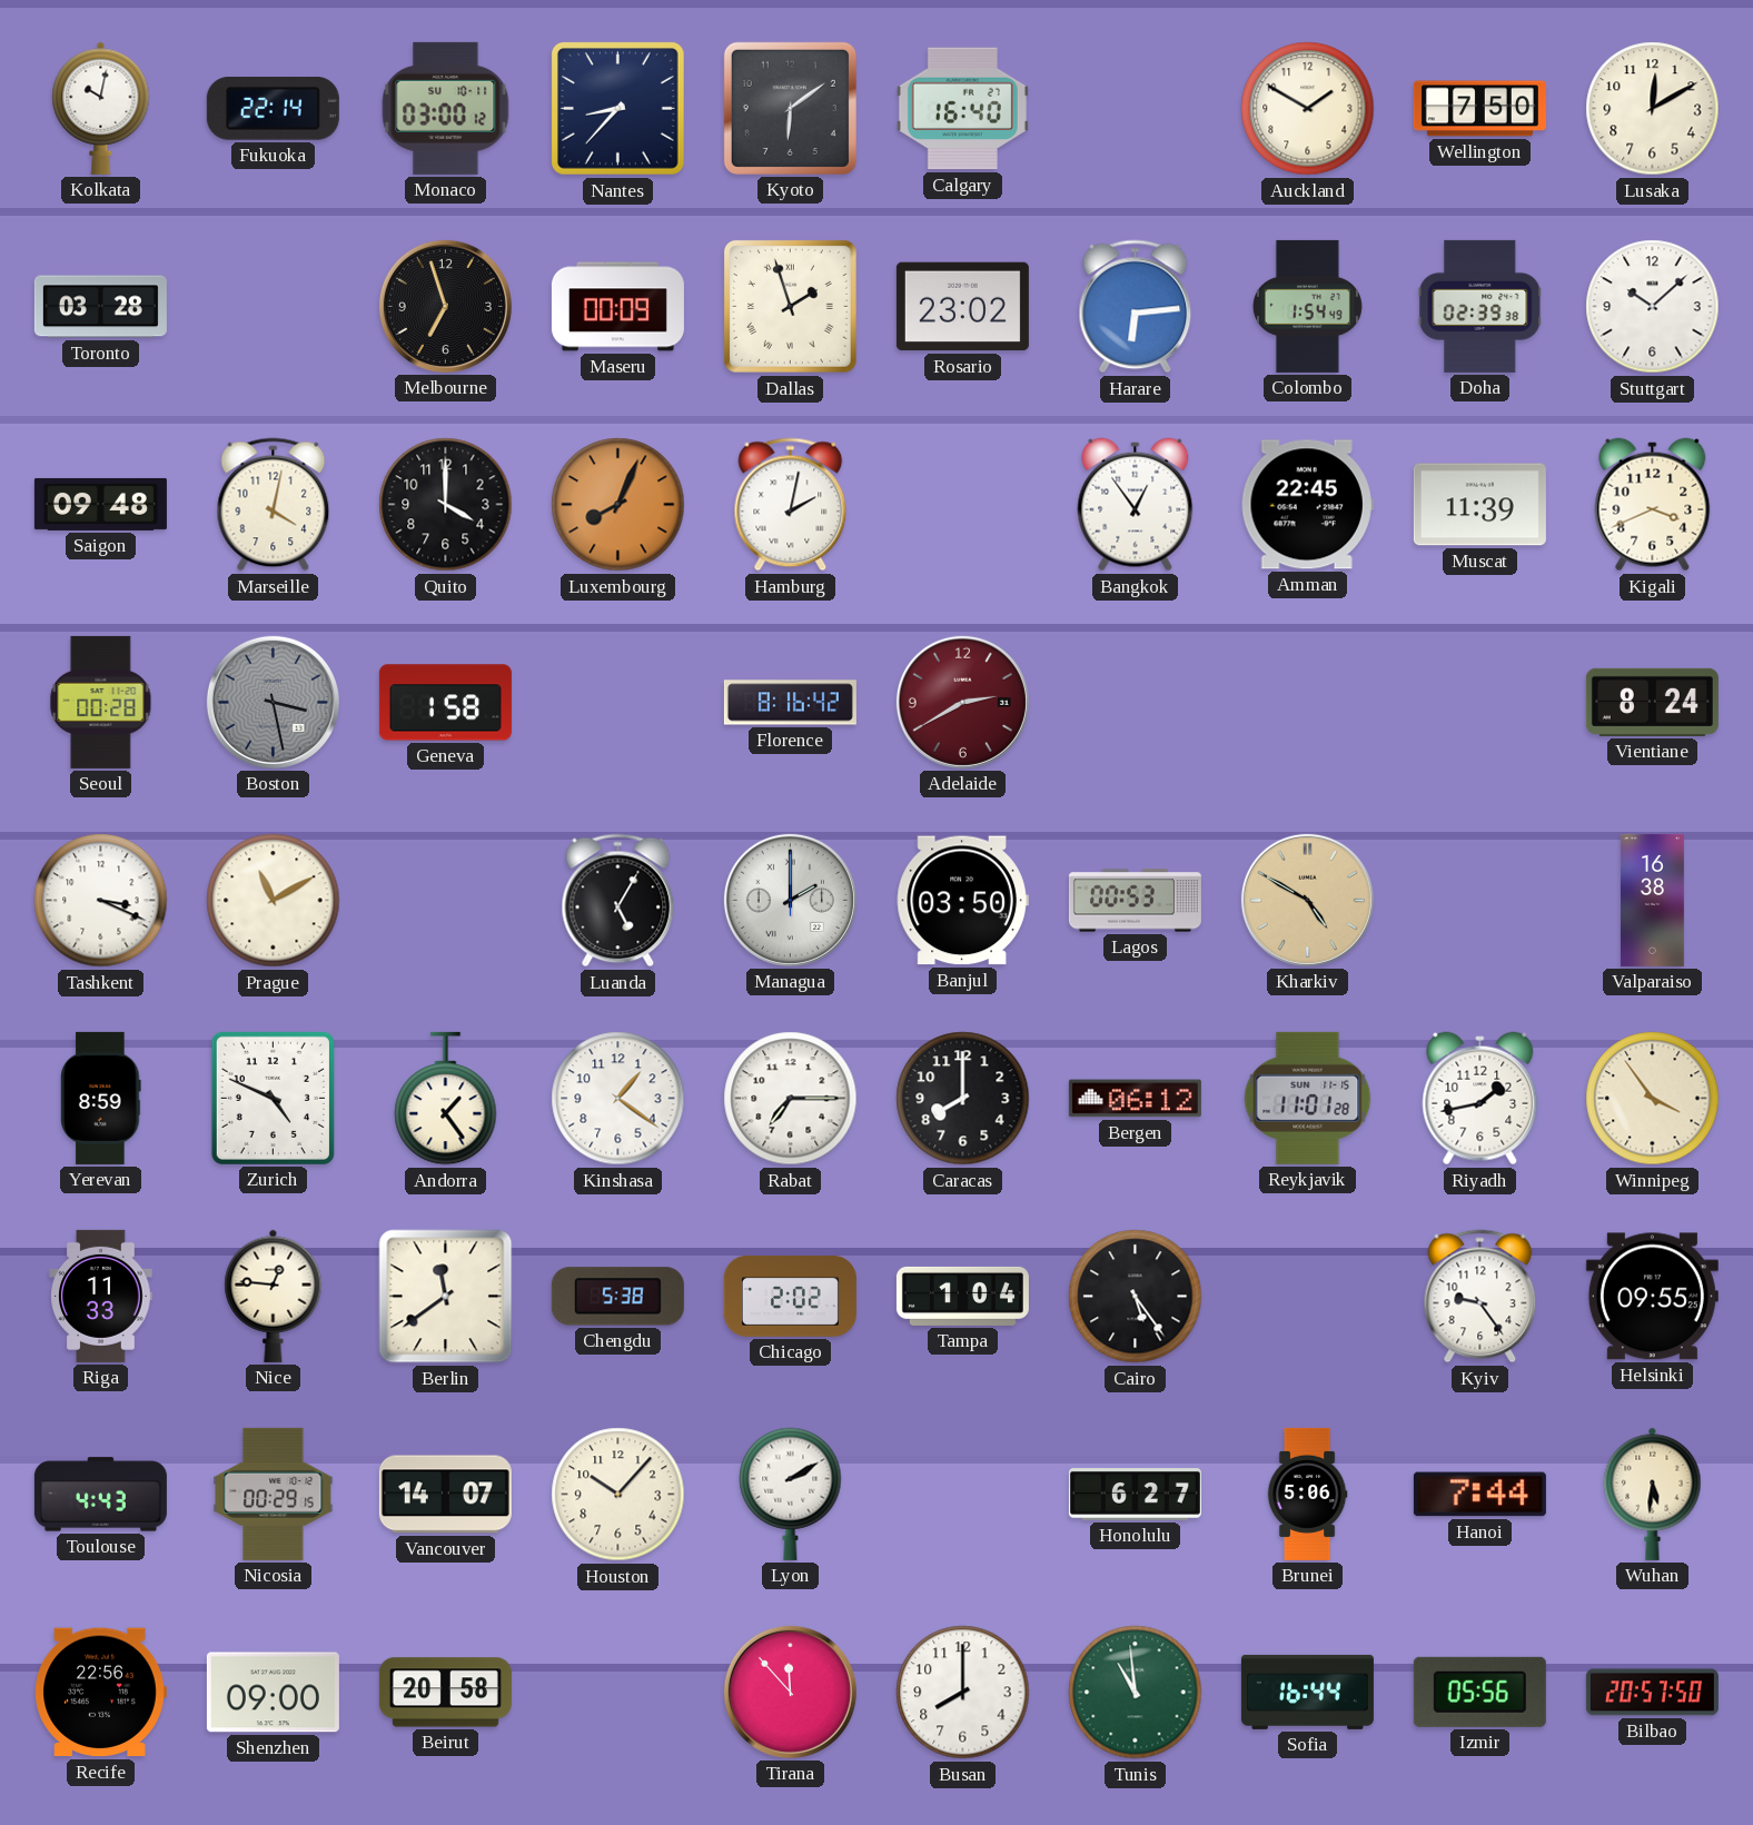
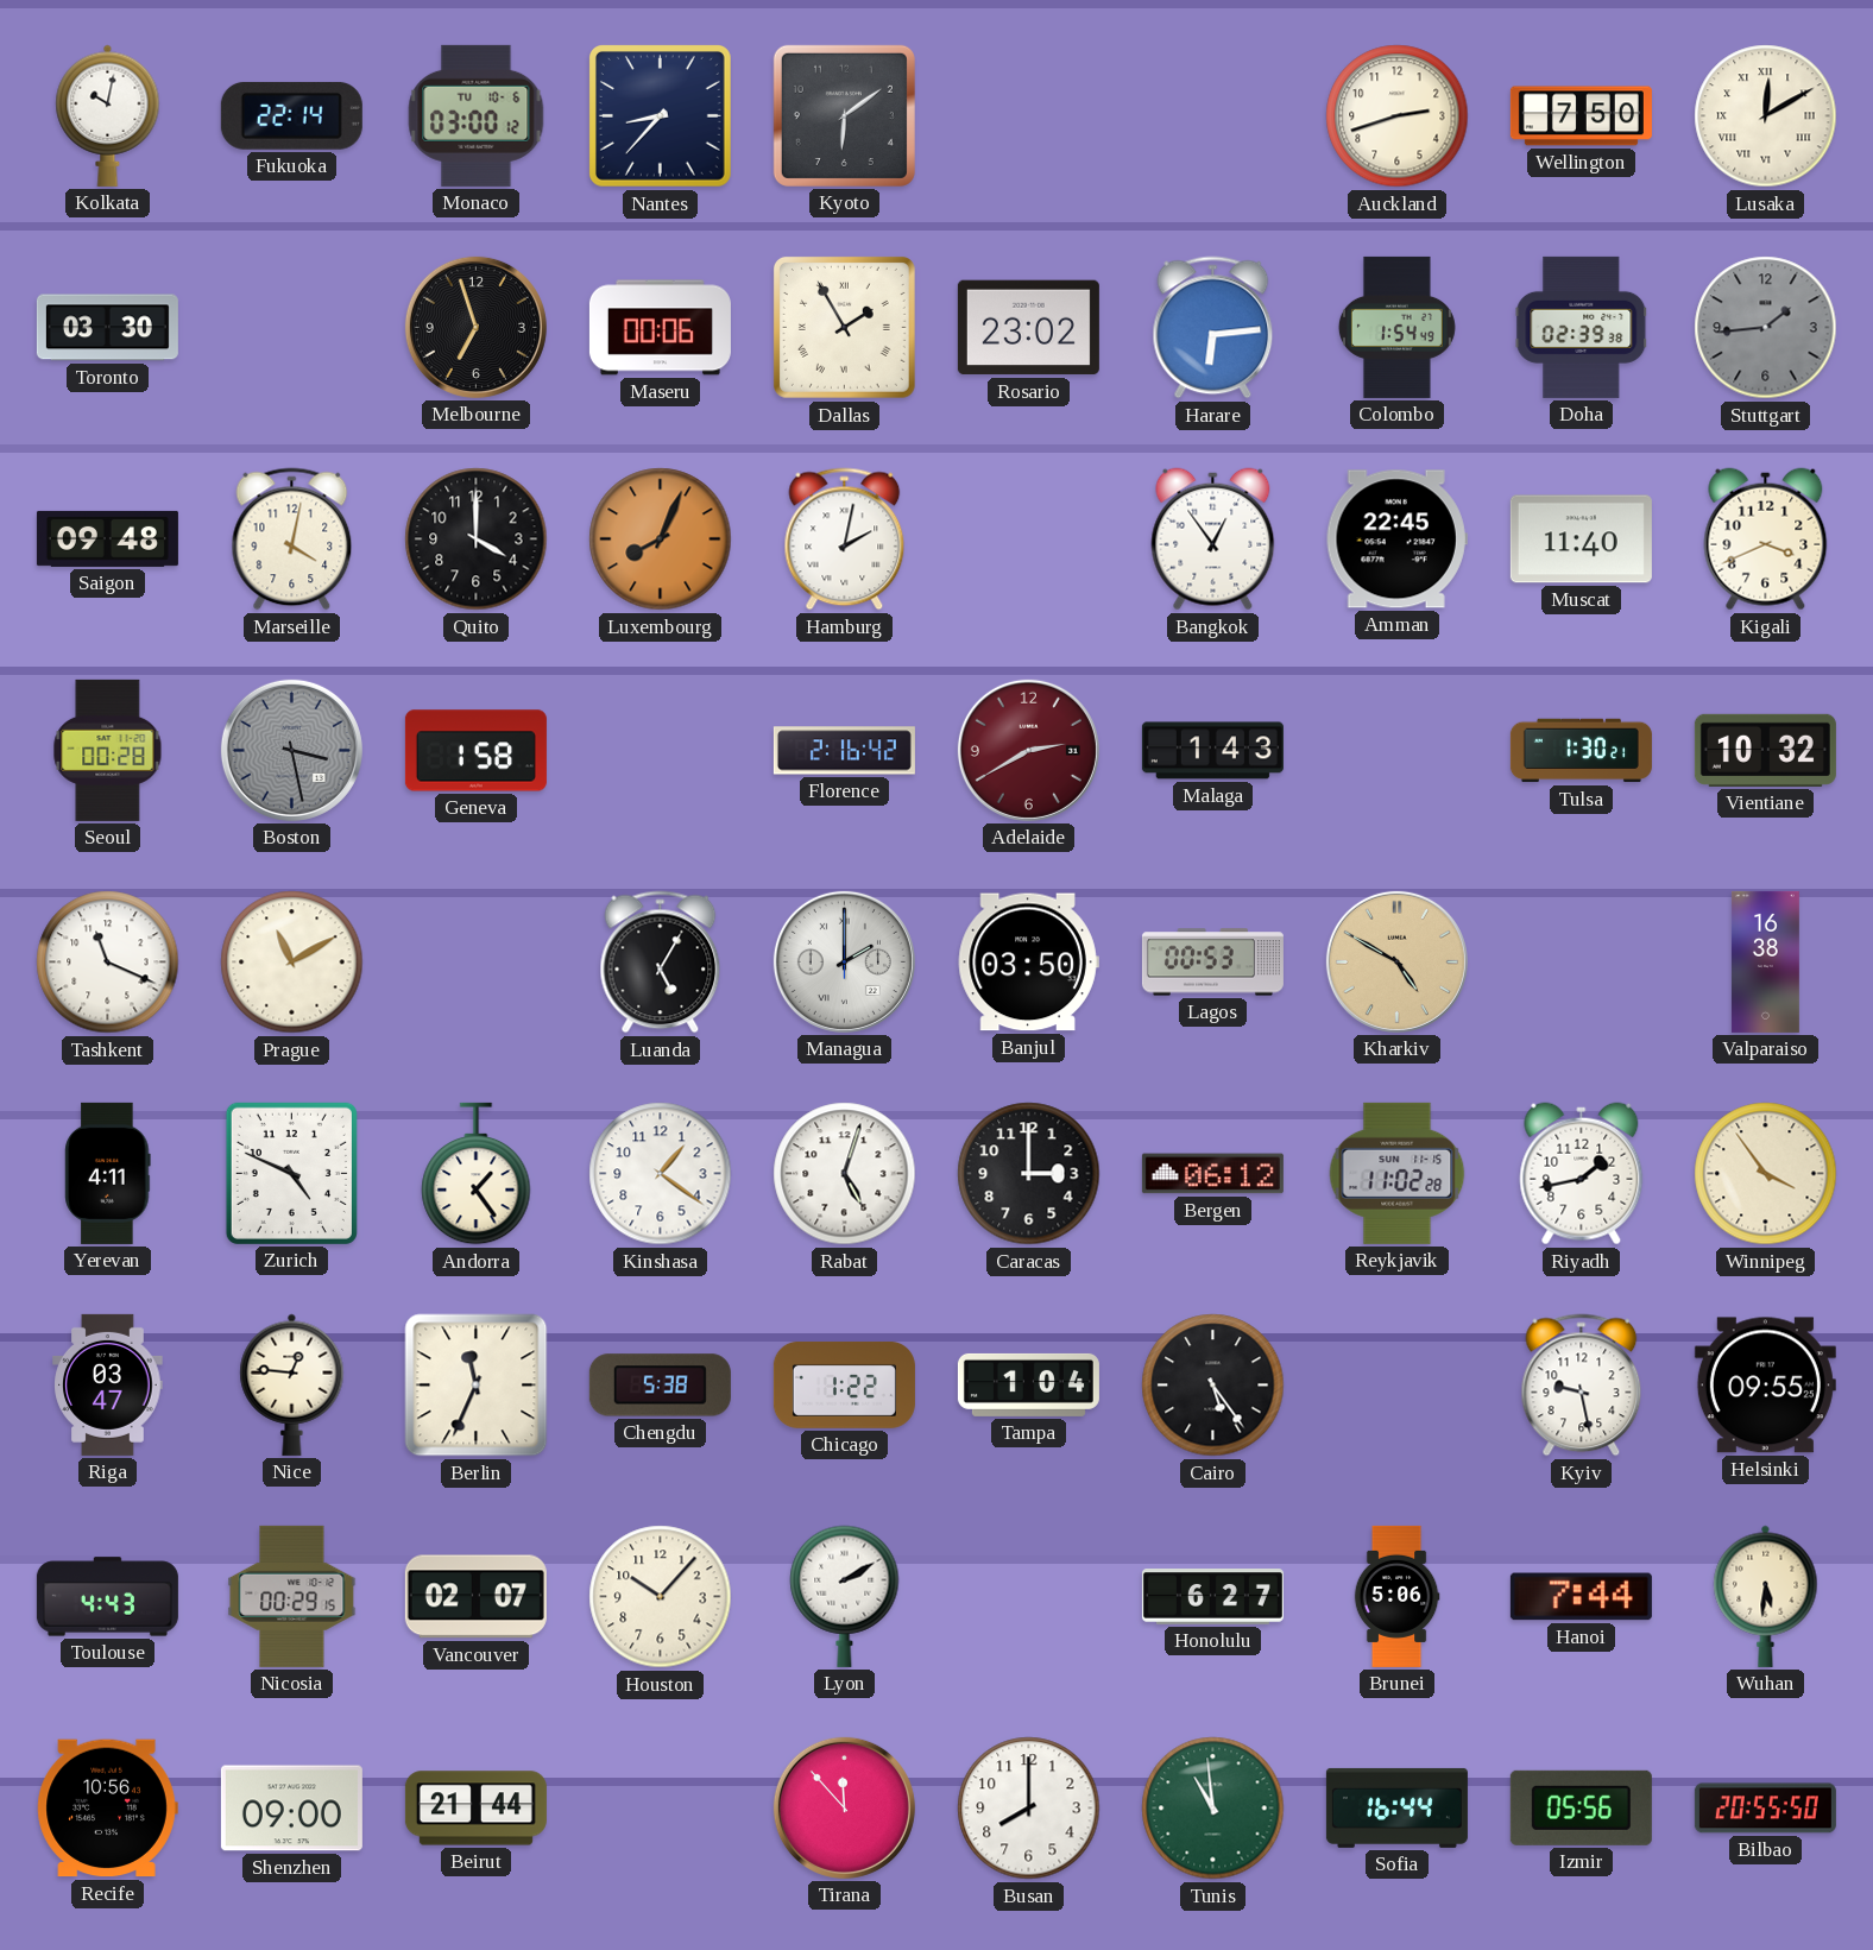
Monaco date: SU 10-11 -> TU 10-6
Calgary: 16:40 -> none
Auckland: 1:50 -> 2:42
Lusaka numerals: Arabic -> Roman
Toronto: 03:28 -> 03:30
Maseru: 00:09 -> 00:06
Dallas: 1:57 -> 1:55
Stuttgart: 10:08 -> 1:44
Stuttgart dial: white -> grey
Muscat: 11:39 -> 11:40
Florence: 8:16 -> 2:16
Malaga: none -> 1:43
Tulsa: none -> 1:30
Vientiane: 8:24 -> 10:32
Tashkent: 3:19 -> 11:19
Yerevan: 8:59 -> 4:11
Rabat: 7:15 -> 5:03
Caracas: 8:00 -> 3:00
Reykjavik: 11:01 -> 11:02
Riga: 11:33 -> 03:47
Berlin: 11:39 -> 11:34
Chicago: 2:02 -> 1:22
Kyiv: 9:24 -> 9:28
Vancouver: 14:07 -> 02:07
Recife: 22:56 -> 10:56
Beirut: 20:58 -> 21:44
Bilbao: 20:57 -> 20:55
